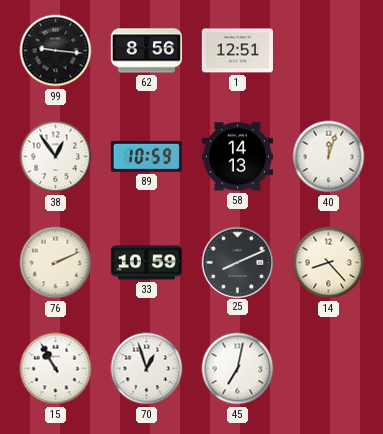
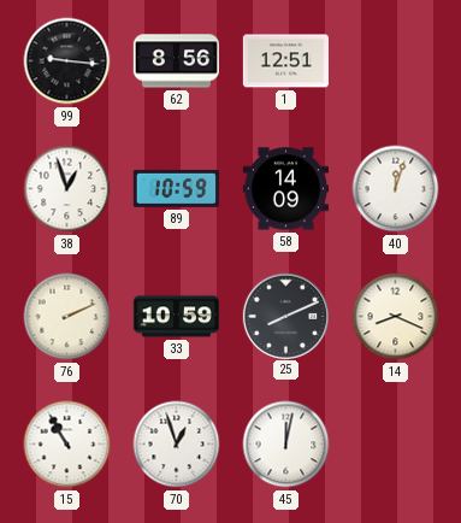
38: 12:54 -> 12:57
58: 14:13 -> 14:09
14: 8:23 -> 8:19
45: 7:02 -> 12:02
